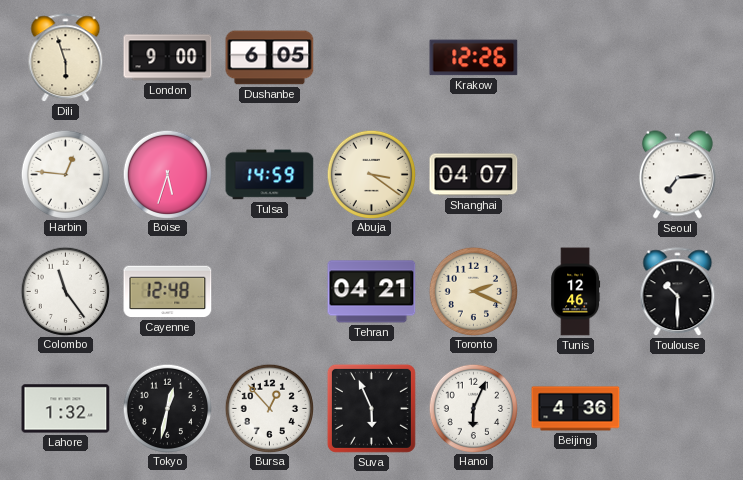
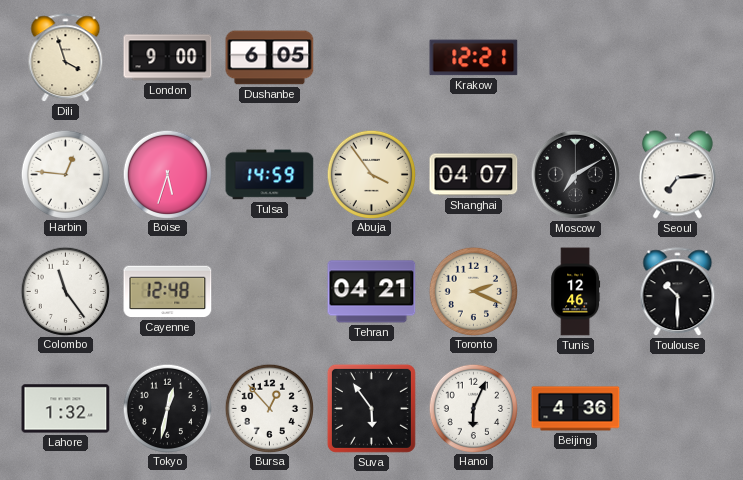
Dili: 5:57 -> 3:57
Krakow: 12:26 -> 12:21
Abuja: 3:21 -> 3:54
Moscow: none -> 7:10
Suva: 5:56 -> 5:54
